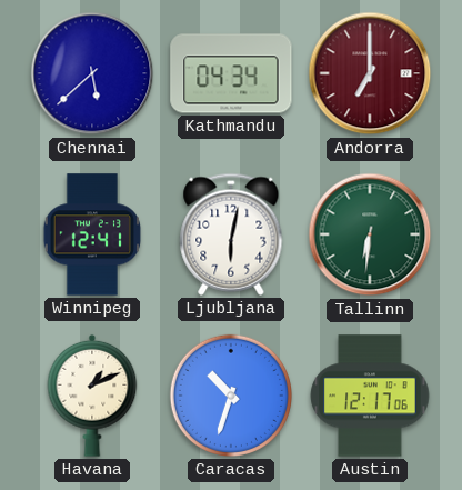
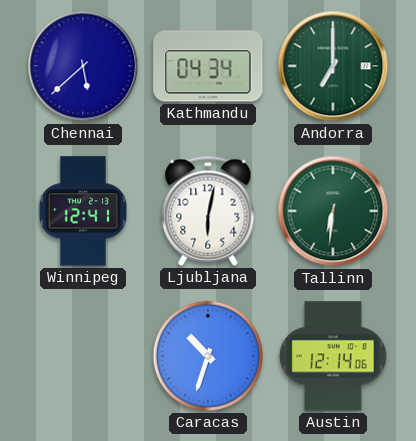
Andorra dial: burgundy -> green
Havana: 1:11 -> none
Austin: 12:17 -> 12:14
